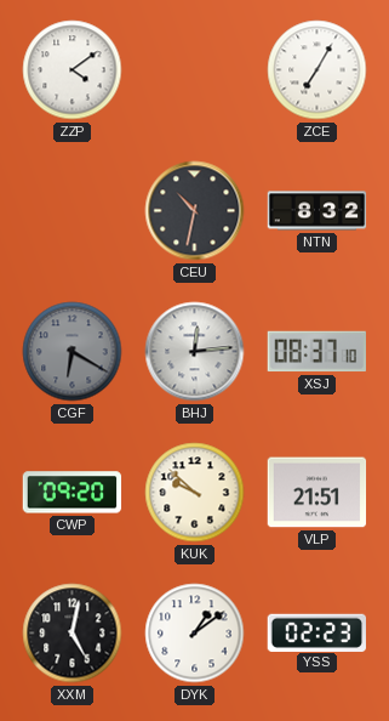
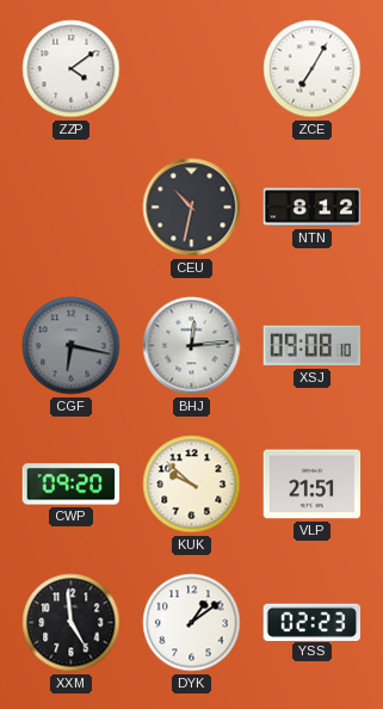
NTN: 8:32 -> 8:12
CGF: 6:20 -> 6:17
XSJ: 08:37 -> 09:08
XXM: 5:02 -> 4:59
